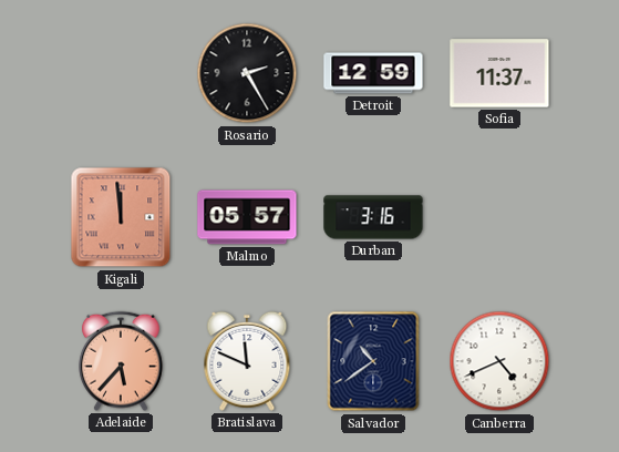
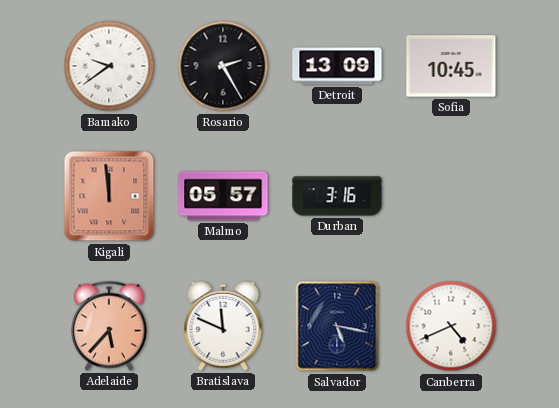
Bamako: none -> 9:39
Detroit: 12:59 -> 13:09
Sofia: 11:37 -> 10:45
Salvador: 10:39 -> 5:17
